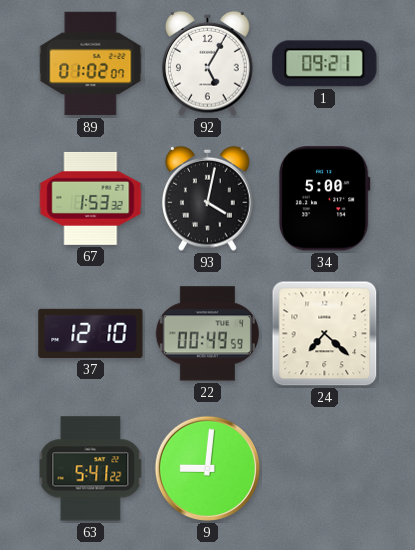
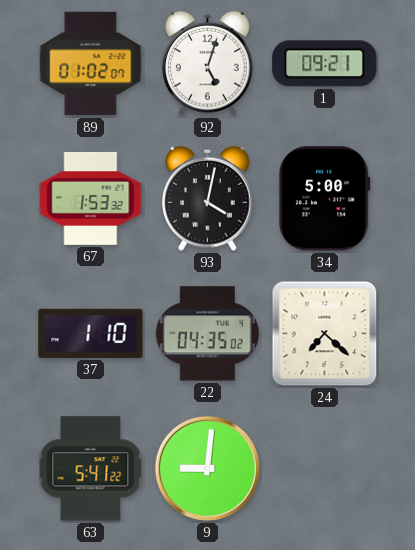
92: 5:05 -> 5:03
37: 12:10 -> 1:10
22: 00:49 -> 04:35
